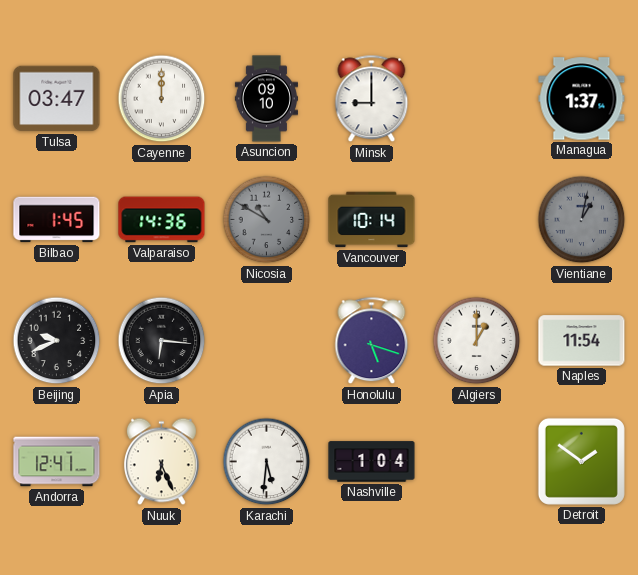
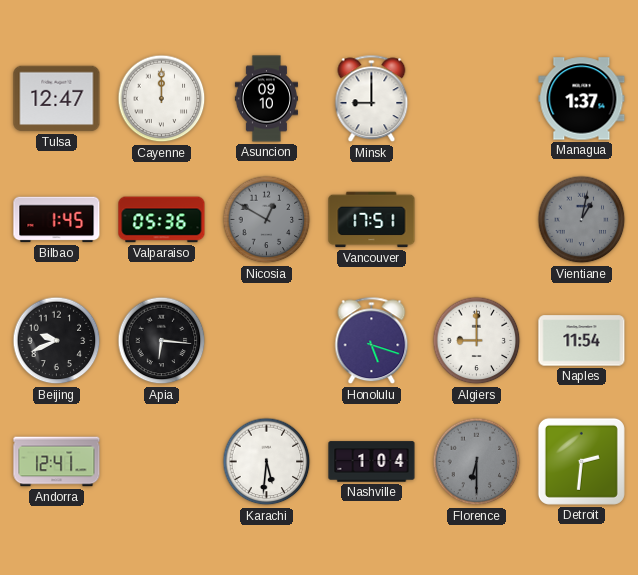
Tulsa: 03:47 -> 12:47
Valparaiso: 14:36 -> 05:36
Nicosia: 10:50 -> 12:50
Vancouver: 10:14 -> 17:51
Algiers: 1:00 -> 9:00
Nuuk: 6:26 -> none
Florence: none -> 6:30
Detroit: 1:51 -> 2:31
